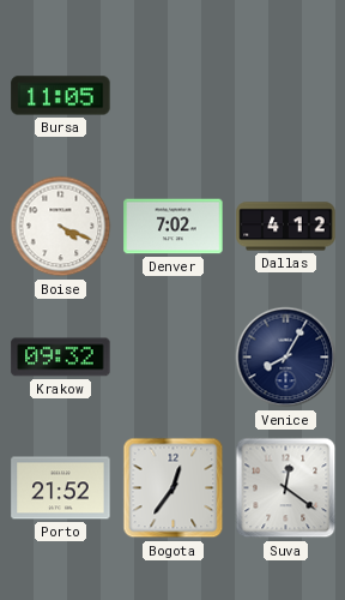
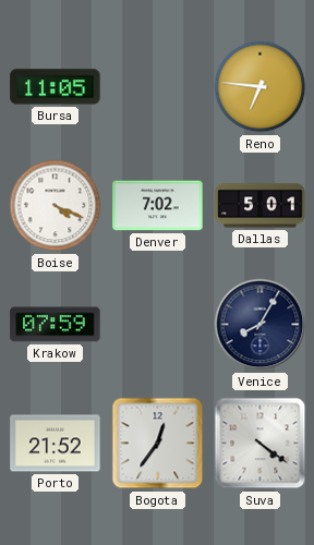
Reno: none -> 6:46
Dallas: 4:12 -> 5:01
Krakow: 09:32 -> 07:59
Suva: 12:21 -> 4:21
